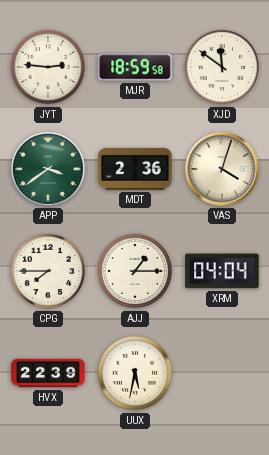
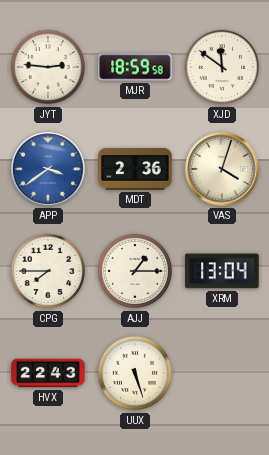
APP dial: green -> blue
XRM: 04:04 -> 13:04
HVX: 22:39 -> 22:43
UUX: 5:32 -> 5:27
